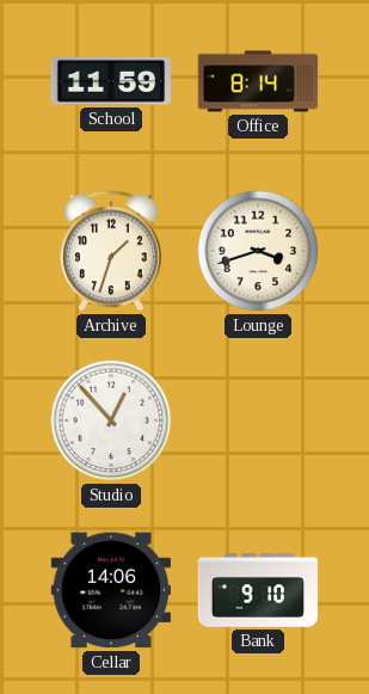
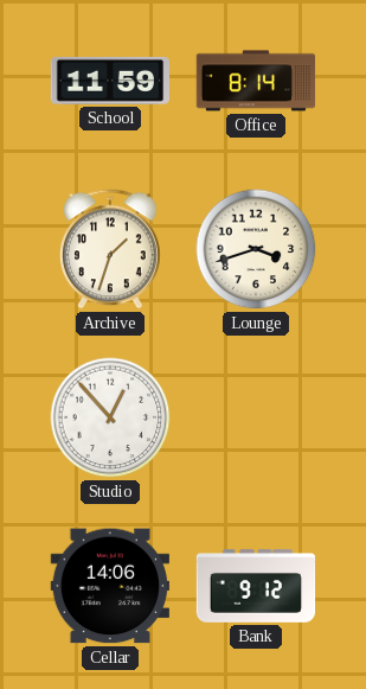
Bank: 9:10 -> 9:12
